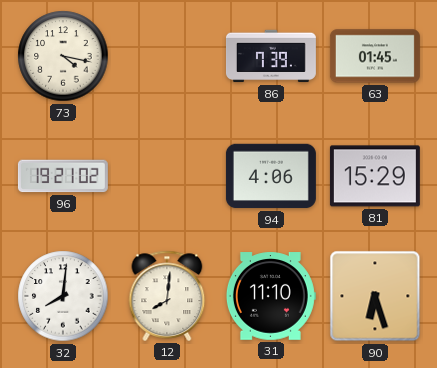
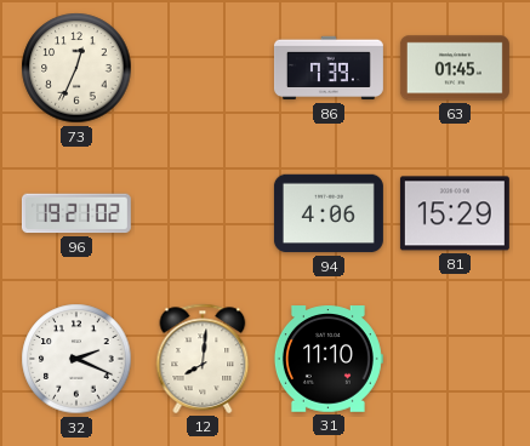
73: 4:17 -> 12:34
32: 8:01 -> 2:19
90: 6:27 -> none
